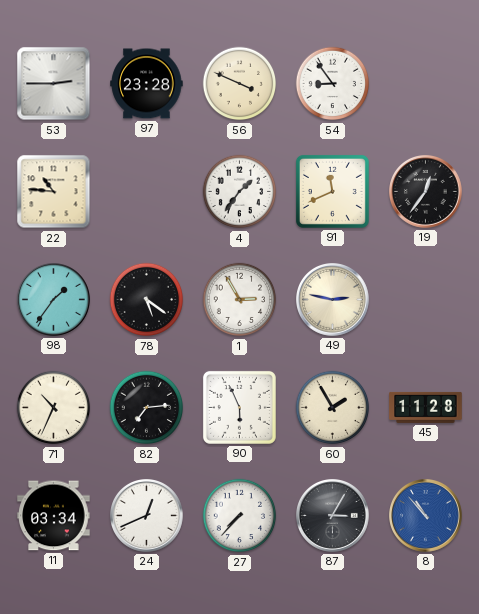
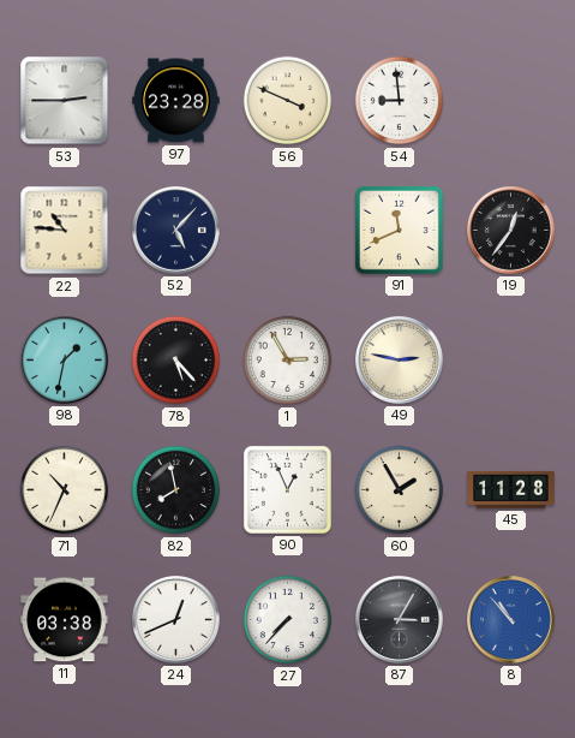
54: 8:54 -> 8:59
52: none -> 5:07
4: 1:36 -> none
98: 1:36 -> 1:32
78: 5:21 -> 5:23
82: 7:14 -> 7:58
90: 5:56 -> 12:56
11: 03:34 -> 03:38
